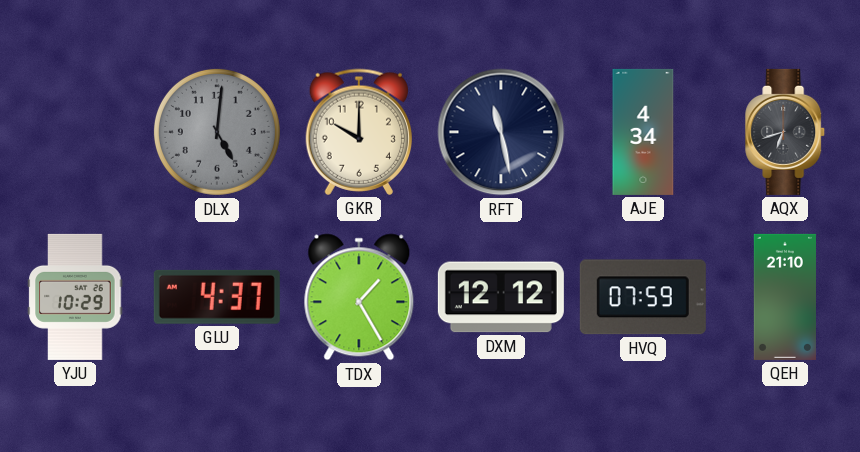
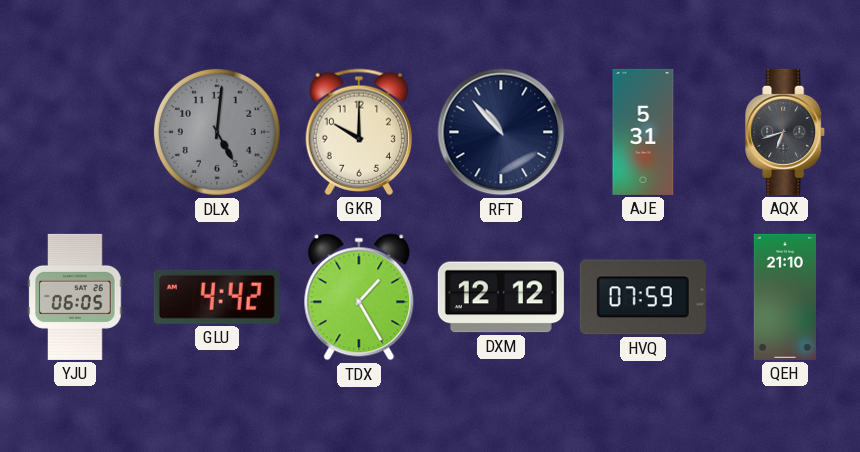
RFT: 11:28 -> 10:53
AJE: 4:34 -> 5:31
YJU: 10:29 -> 06:05
GLU: 4:37 -> 4:42
